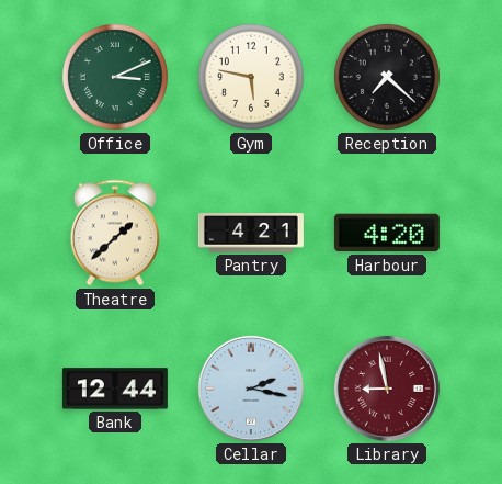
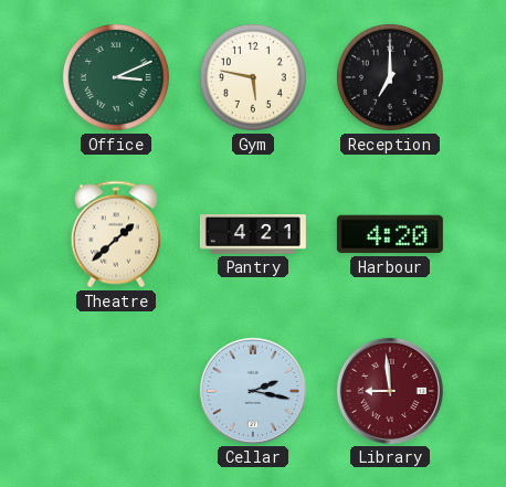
Reception: 7:22 -> 7:00
Bank: 12:44 -> none
Library: 8:58 -> 8:59
